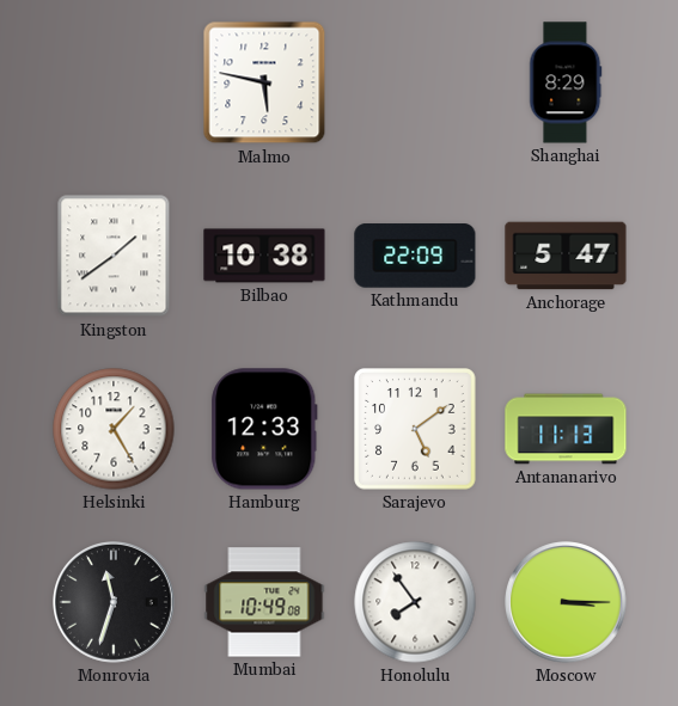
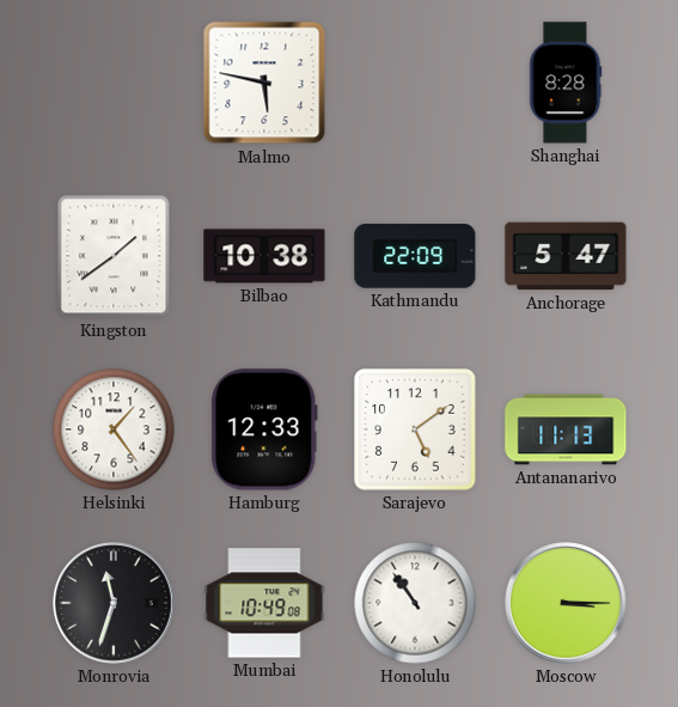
Shanghai: 8:29 -> 8:28
Helsinki: 1:25 -> 1:24
Honolulu: 7:54 -> 10:54
